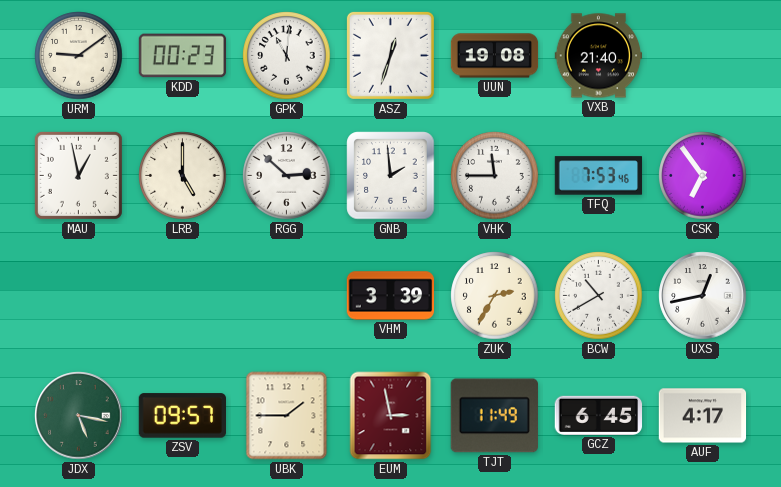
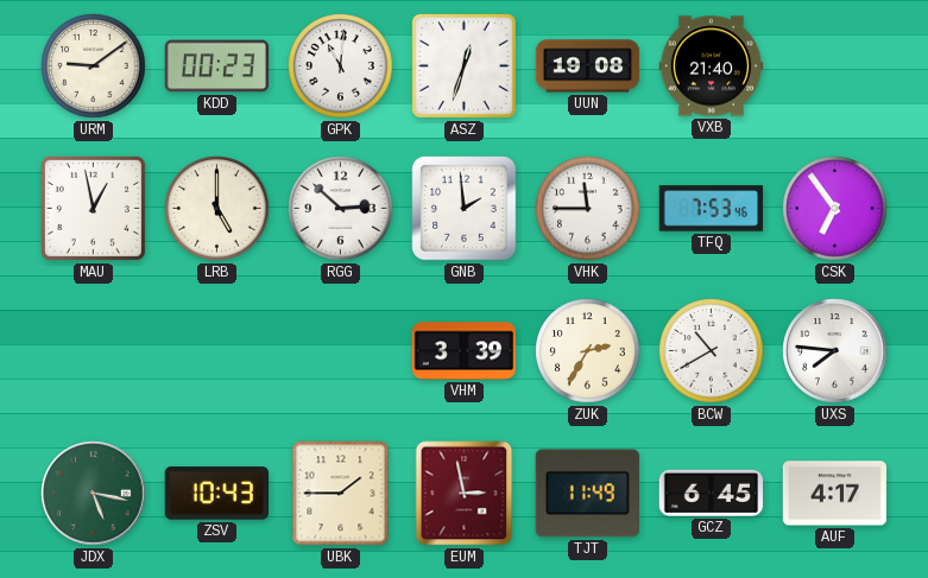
UXS: 12:43 -> 7:46
ZSV: 09:57 -> 10:43
